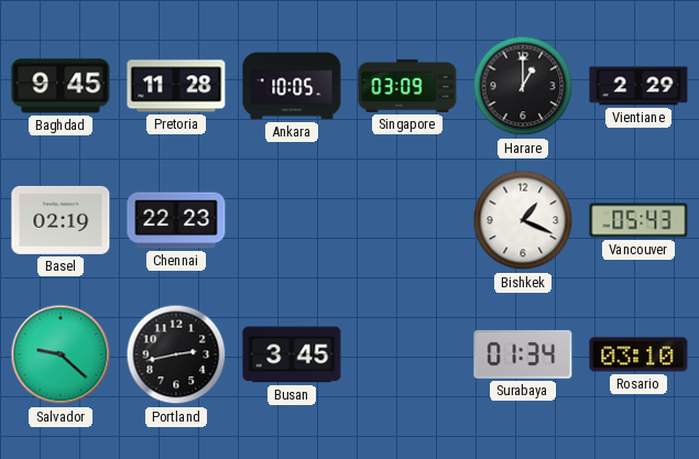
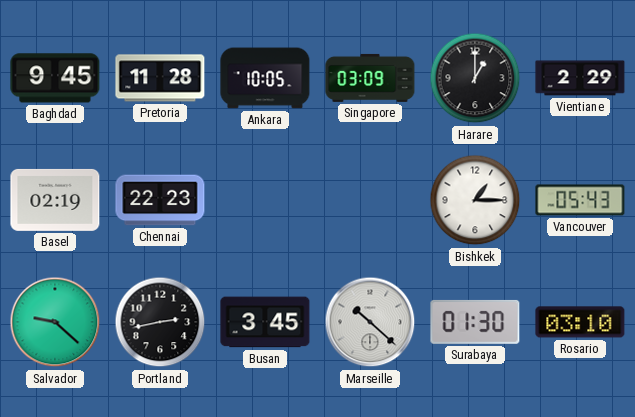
Bishkek: 1:19 -> 1:15
Marseille: none -> 10:22
Surabaya: 01:34 -> 01:30
